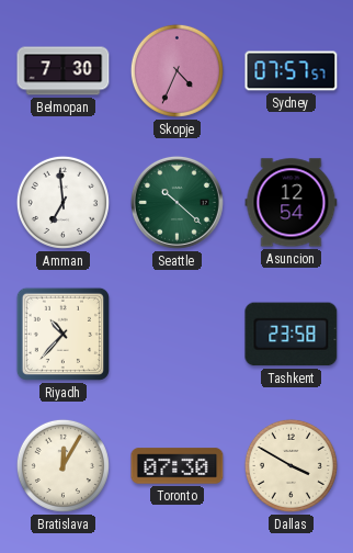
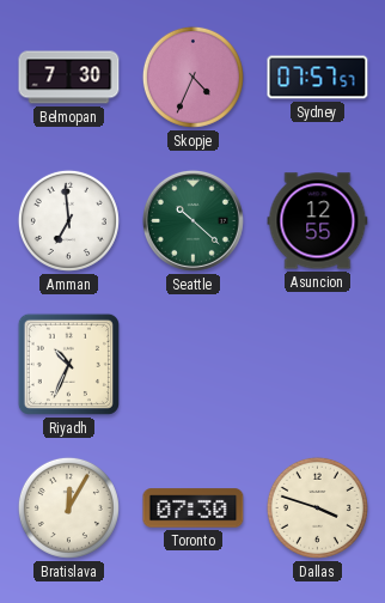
Asuncion: 12:54 -> 12:55
Riyadh: 10:37 -> 10:34
Tashkent: 23:58 -> none
Dallas: 3:50 -> 3:48
